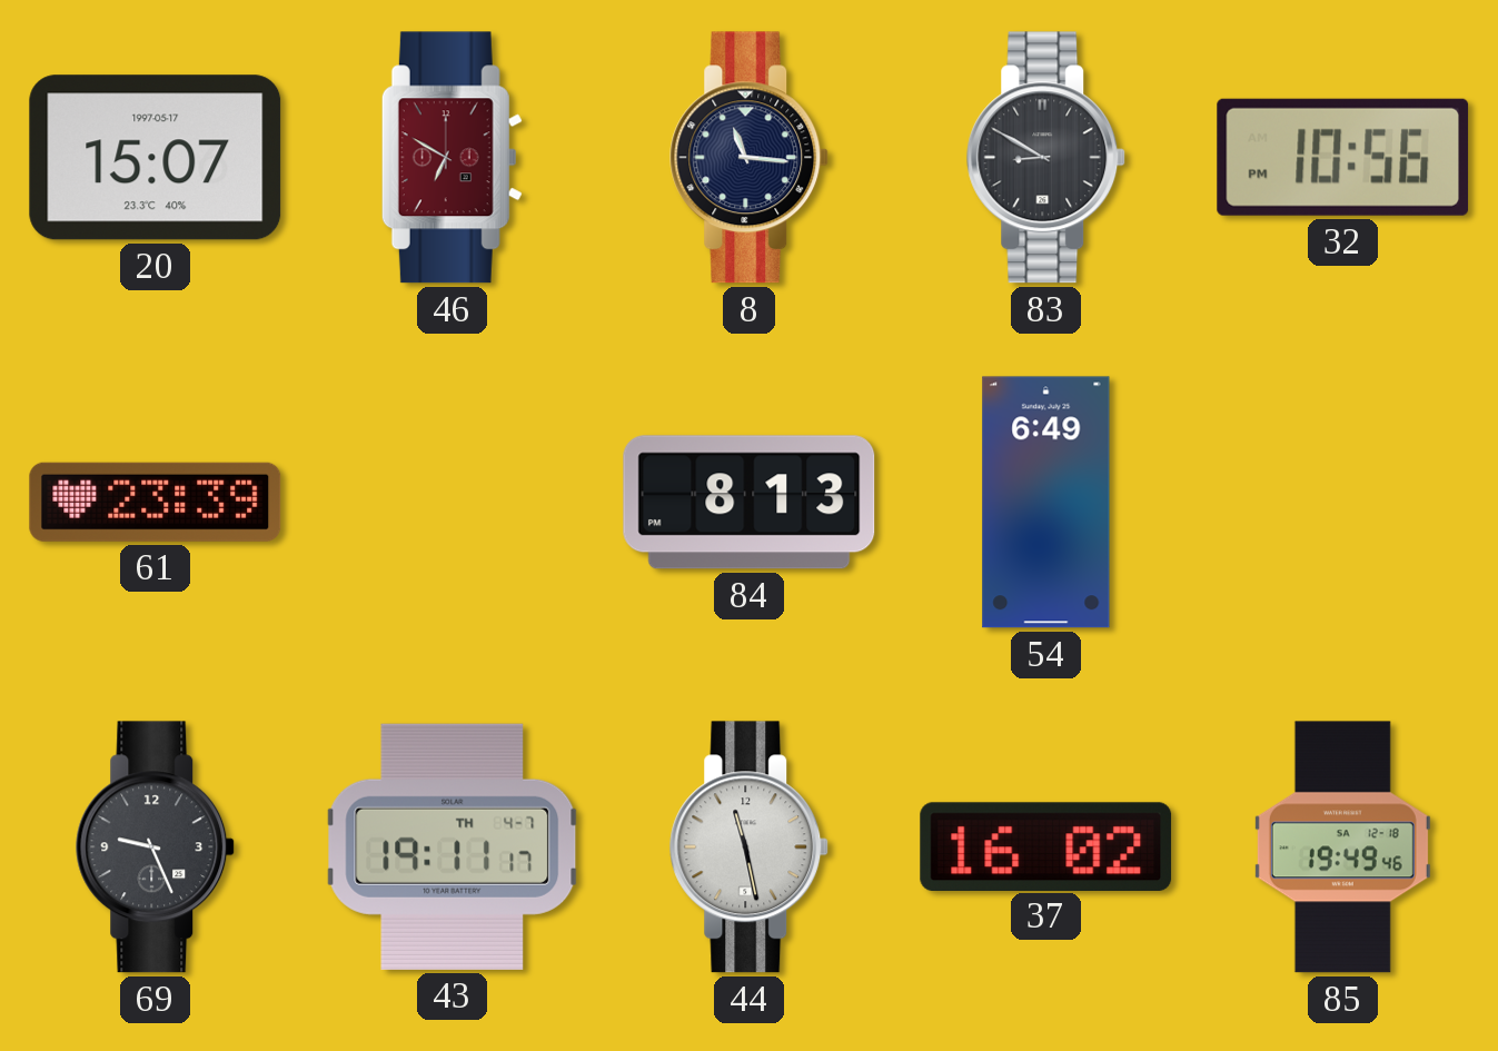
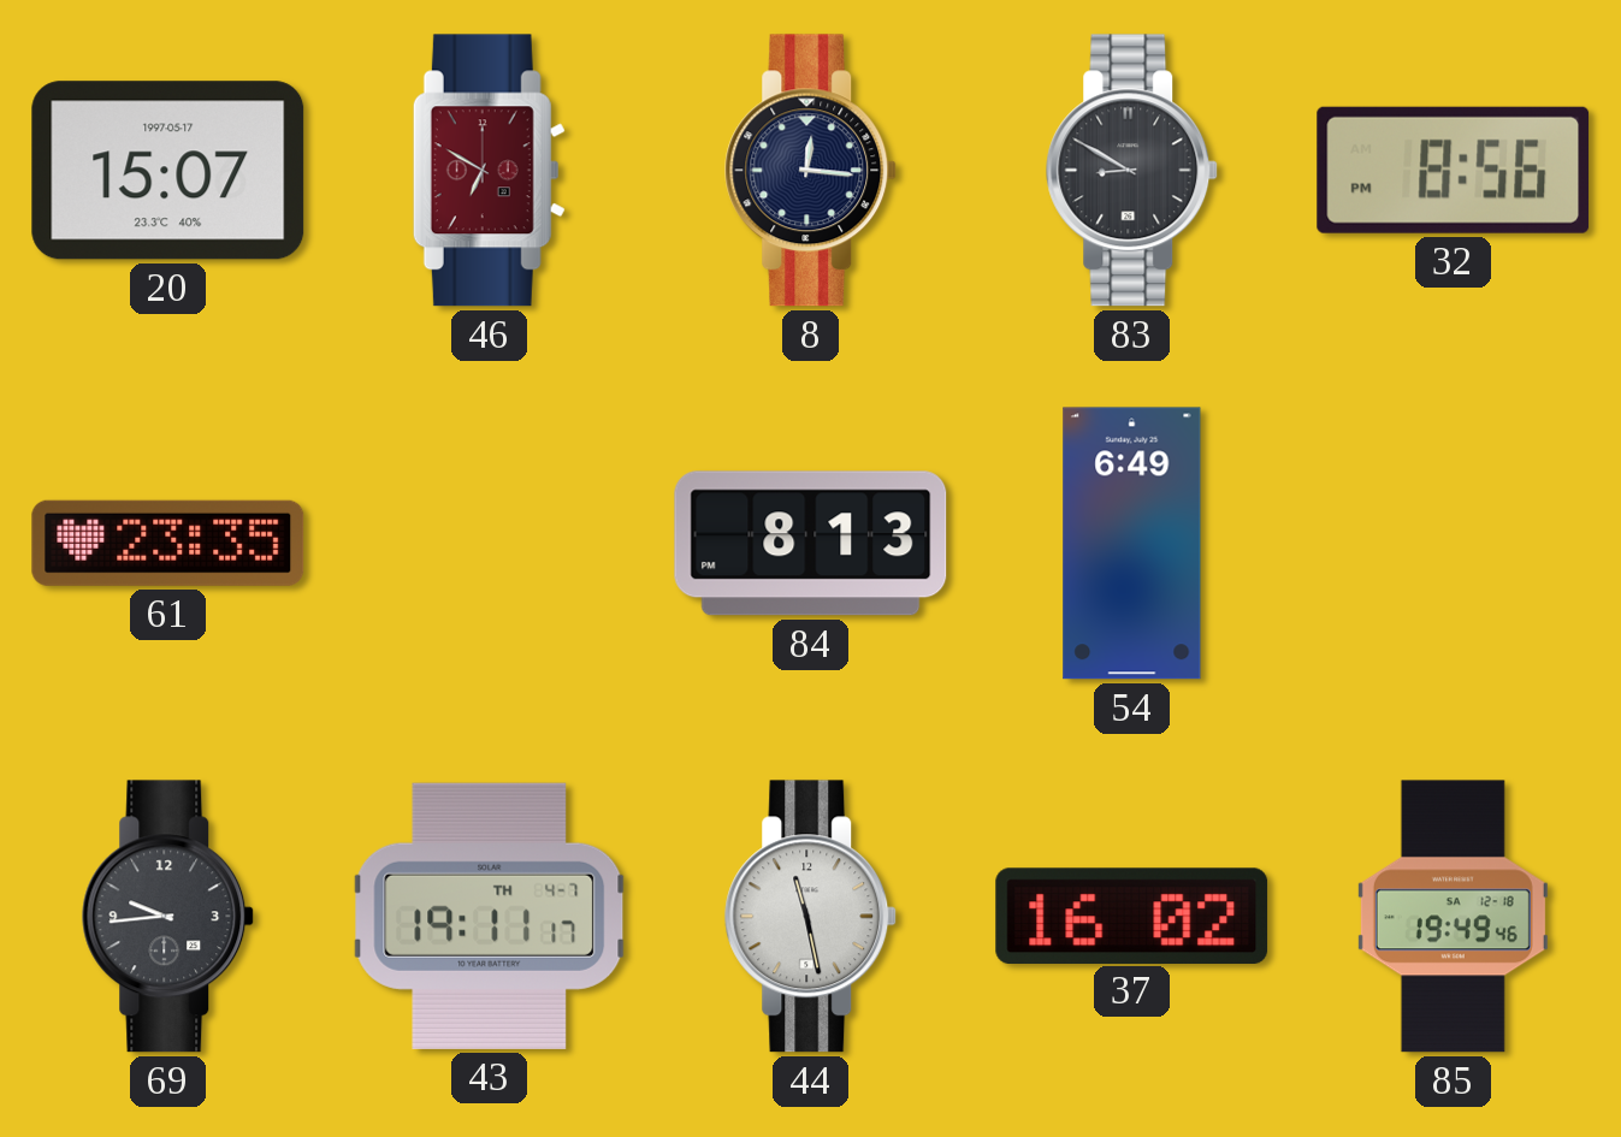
8: 11:16 -> 12:16
32: 10:56 -> 8:56
61: 23:39 -> 23:35
69: 9:26 -> 9:44
